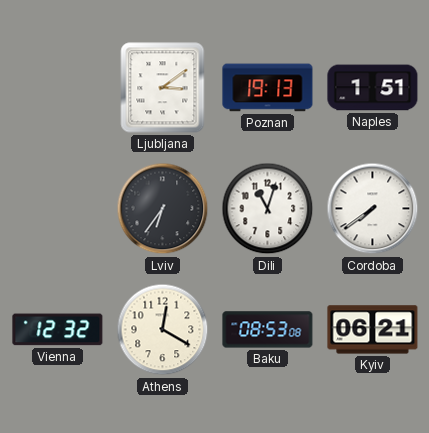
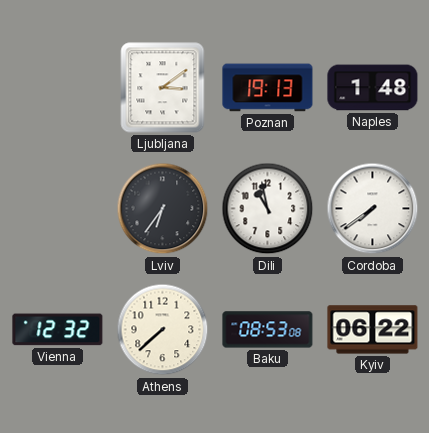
Naples: 1:51 -> 1:48
Dili: 11:03 -> 10:58
Athens: 12:20 -> 7:38
Kyiv: 06:21 -> 06:22
